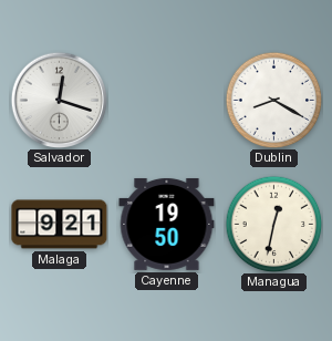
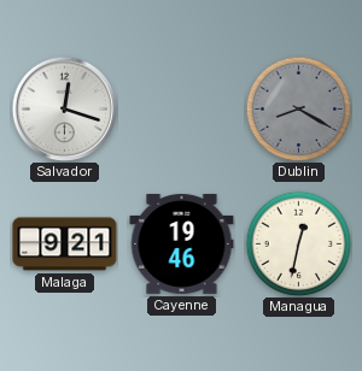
Dublin dial: white -> grey
Cayenne: 19:50 -> 19:46
